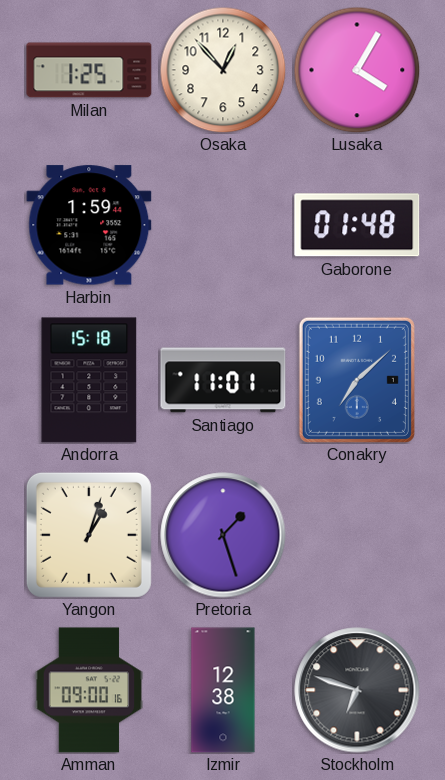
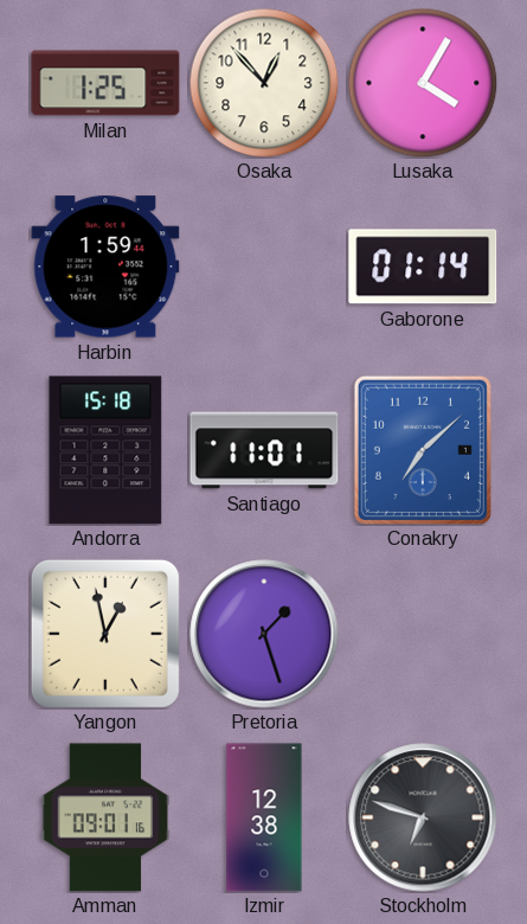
Gaborone: 01:48 -> 01:14
Yangon: 1:03 -> 12:58
Amman: 09:00 -> 09:01
